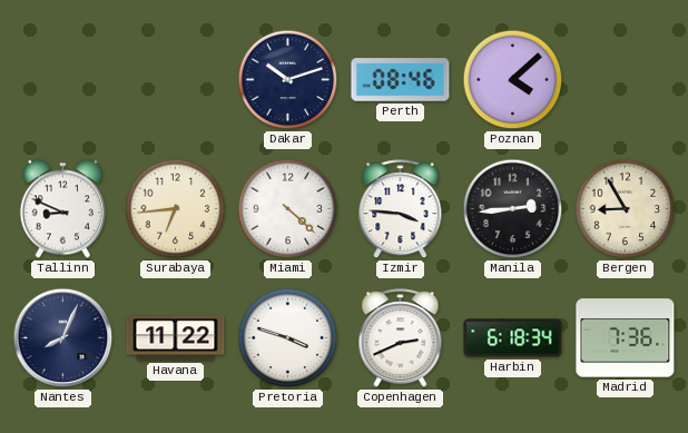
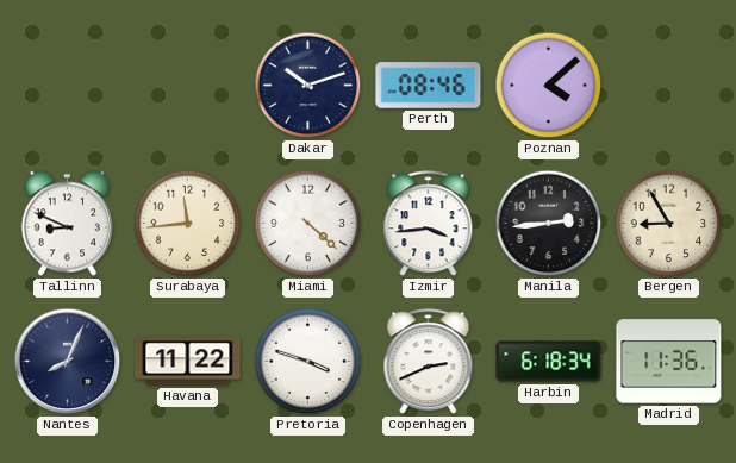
Surabaya: 6:44 -> 11:44
Izmir: 3:46 -> 3:44
Madrid: 7:36 -> 11:36
